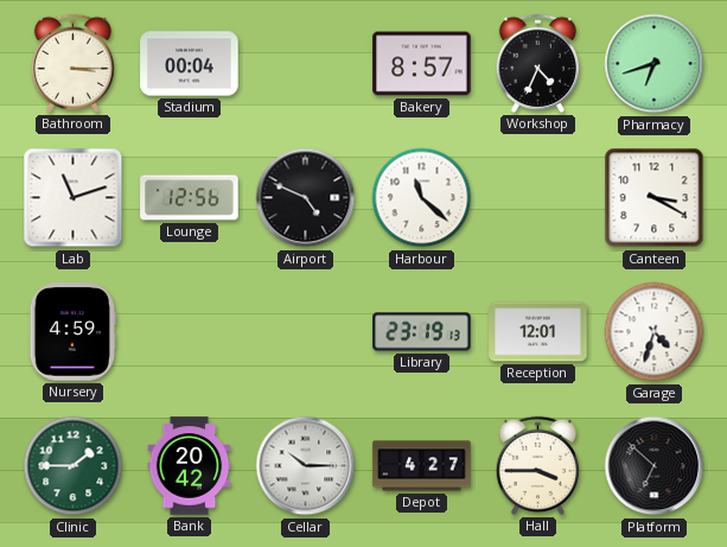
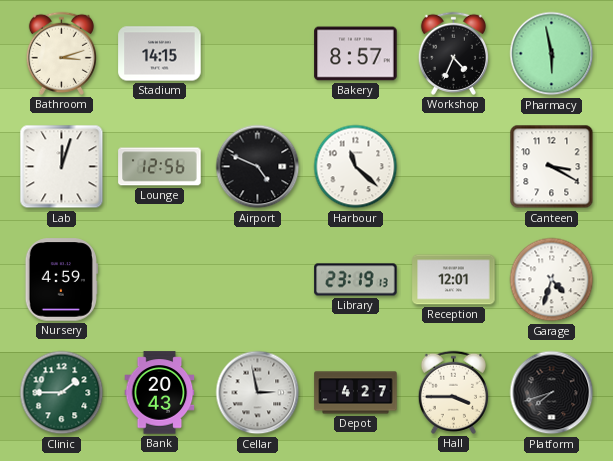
Bathroom: 3:15 -> 3:12
Stadium: 00:04 -> 14:15
Pharmacy: 6:42 -> 5:58
Lab: 11:12 -> 12:03
Bank: 20:42 -> 20:43
Cellar: 10:15 -> 2:58
Platform: 6:52 -> 7:42
